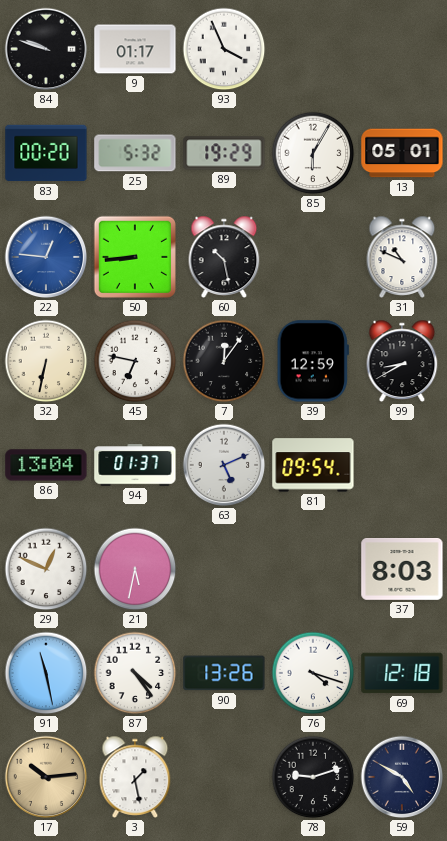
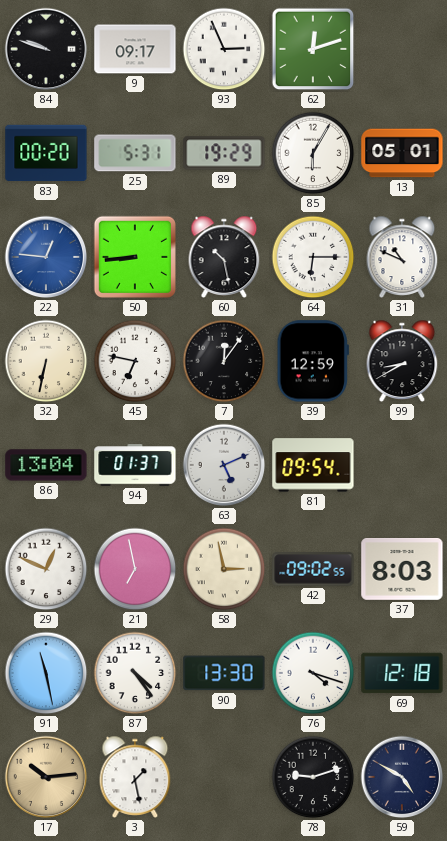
9: 01:17 -> 09:17
93: 3:56 -> 2:56
62: none -> 12:12
25: 5:32 -> 5:31
64: none -> 6:15
21: 5:32 -> 6:58
58: none -> 2:58
42: none -> 09:02
90: 13:26 -> 13:30
